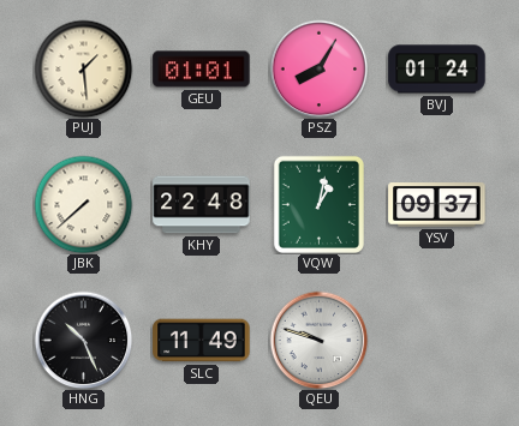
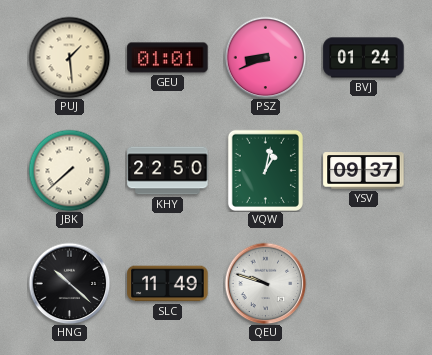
PSZ: 8:05 -> 8:41
KHY: 22:48 -> 22:50
HNG: 10:26 -> 10:22
